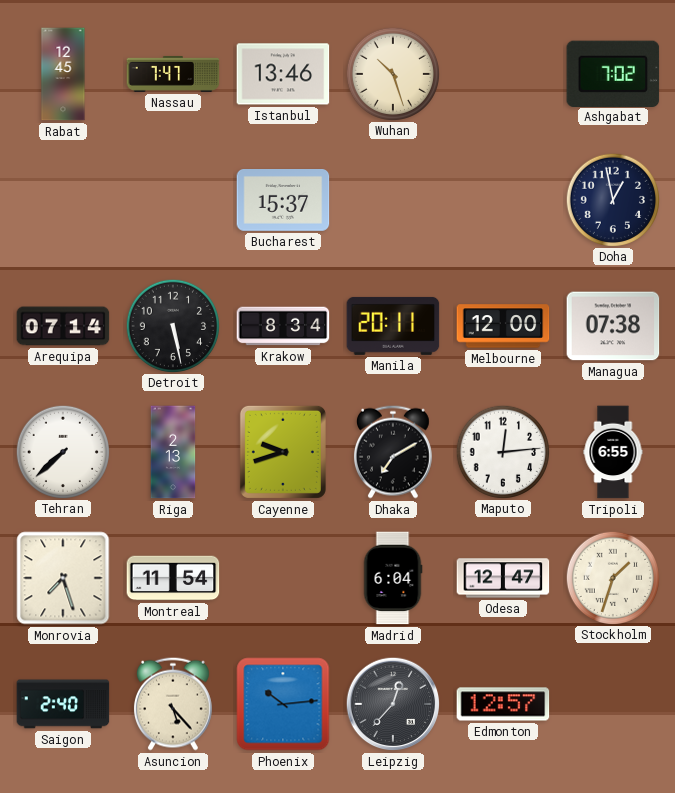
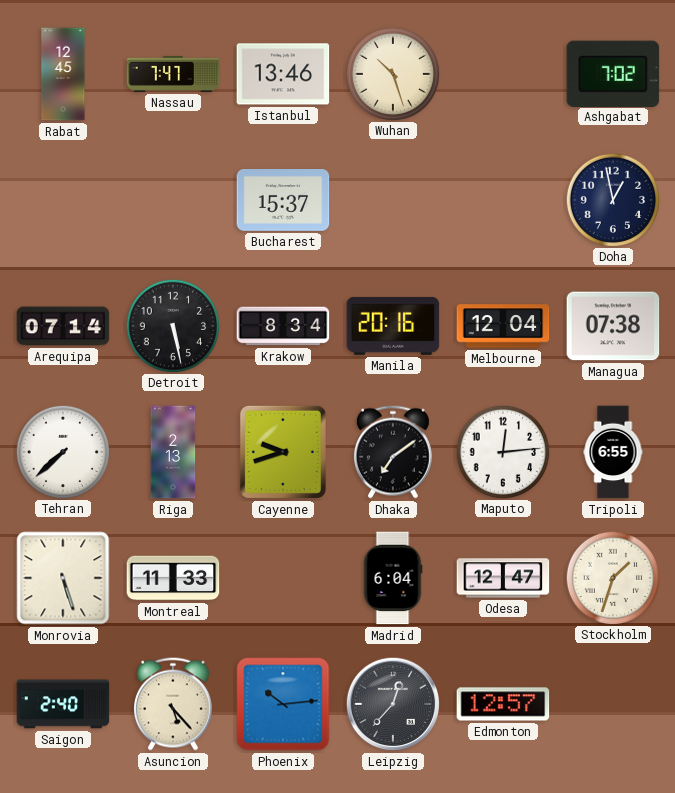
Manila: 20:11 -> 20:16
Melbourne: 12:00 -> 12:04
Dhaka: 7:10 -> 7:09
Monrovia: 7:27 -> 5:27
Montreal: 11:54 -> 11:33
